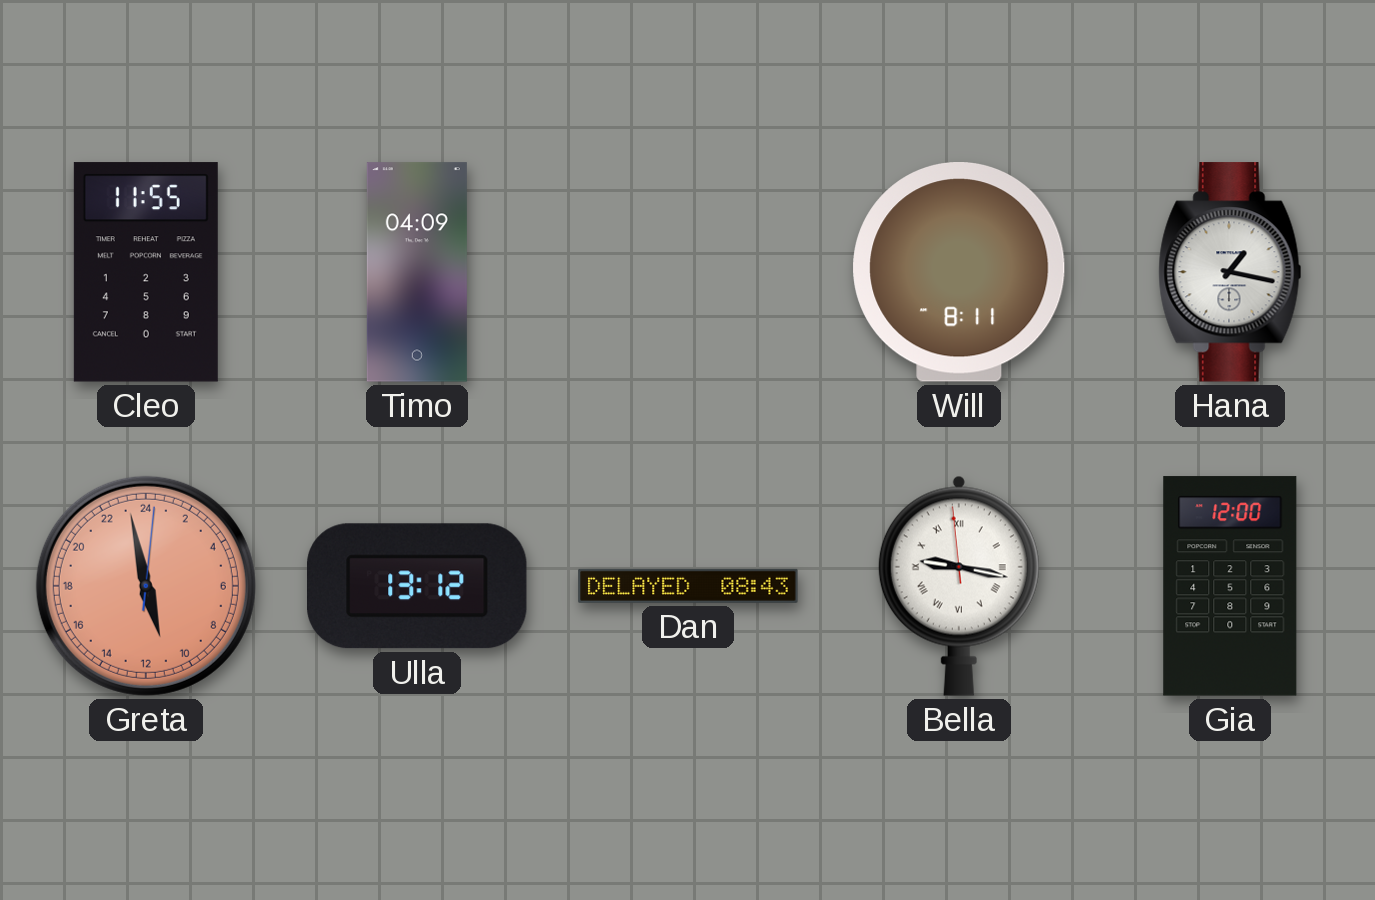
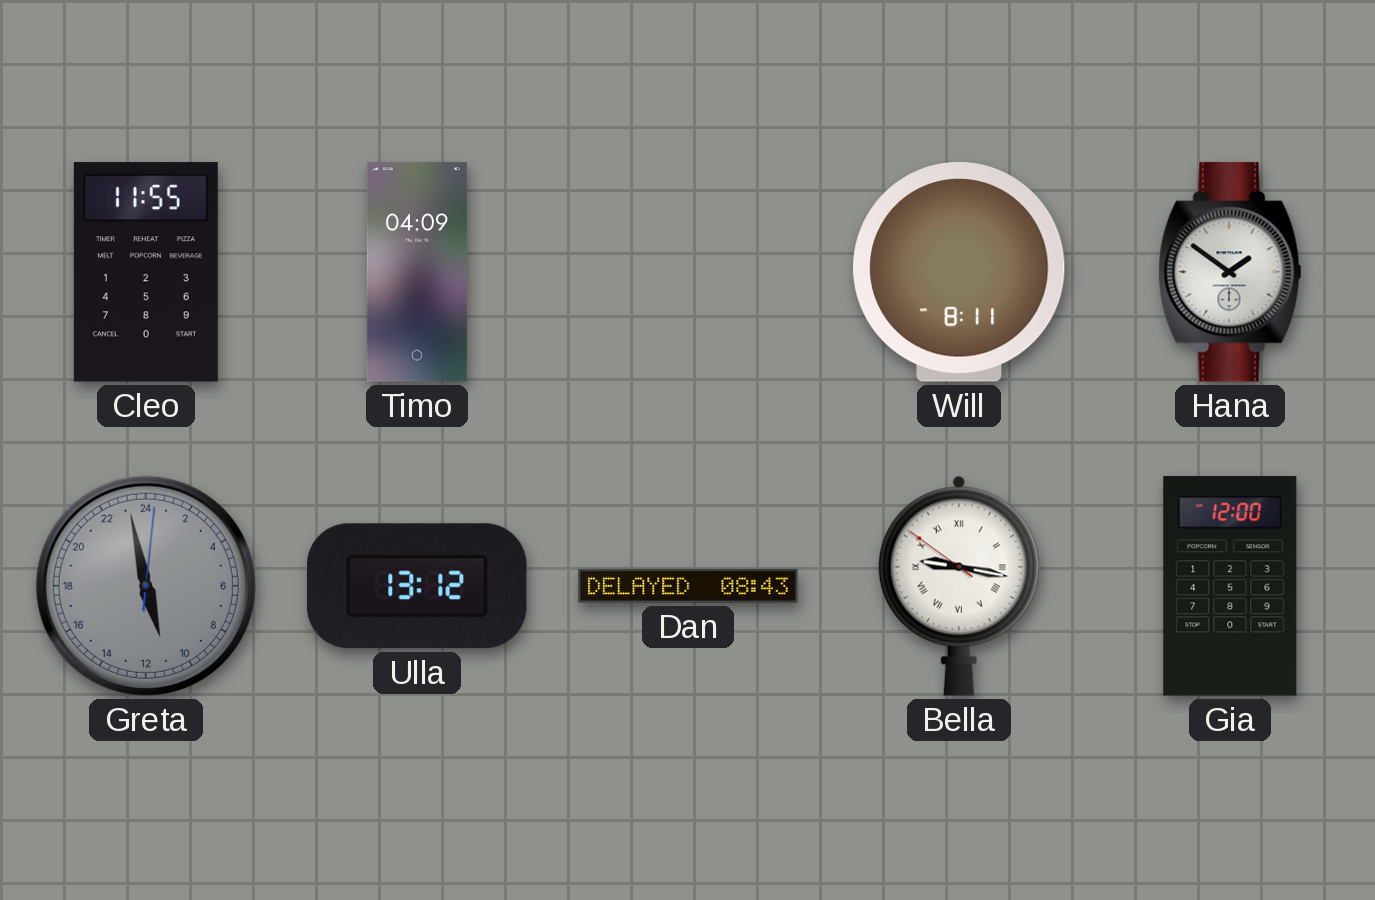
Hana: 1:17 -> 1:51
Greta dial: salmon -> grey
Bella: 9:16:59 -> 9:16:51
